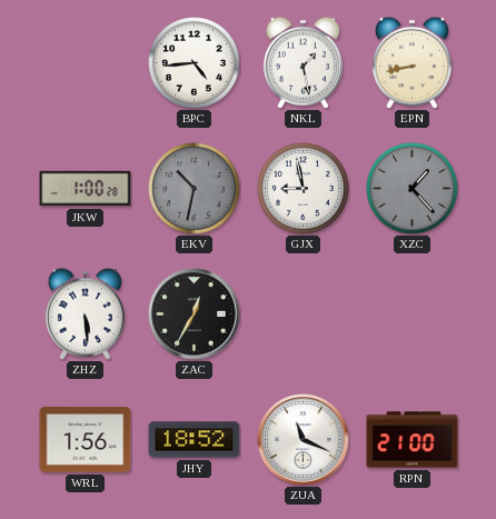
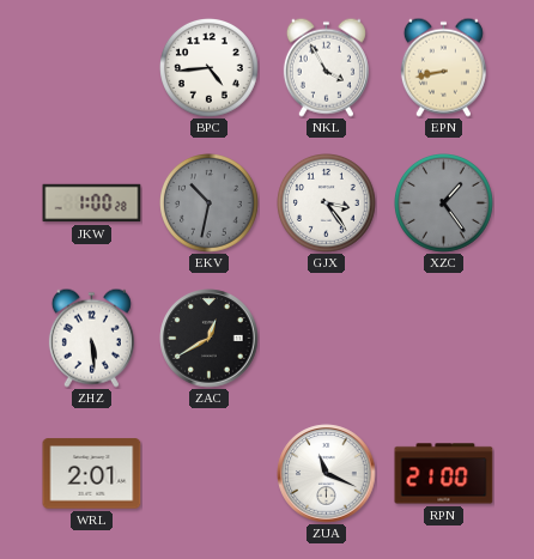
NKL: 1:28 -> 3:55
GJX: 8:58 -> 3:24
XZC: 1:23 -> 1:24
ZAC: 12:35 -> 12:40
WRL: 1:56 -> 2:01
JHY: 18:52 -> none
